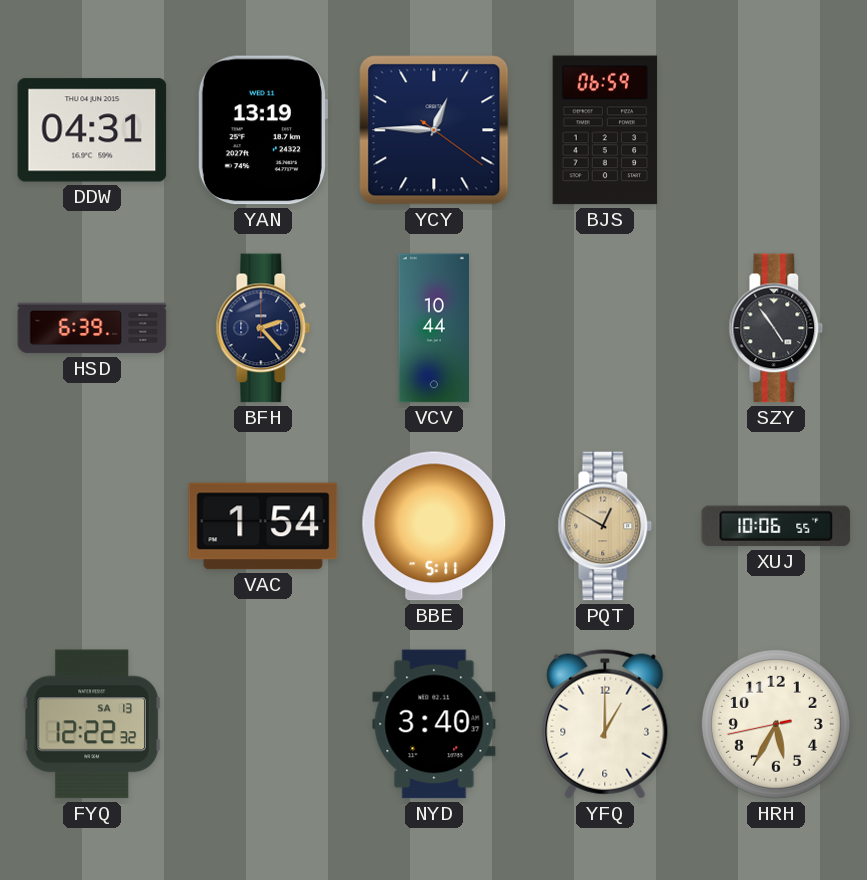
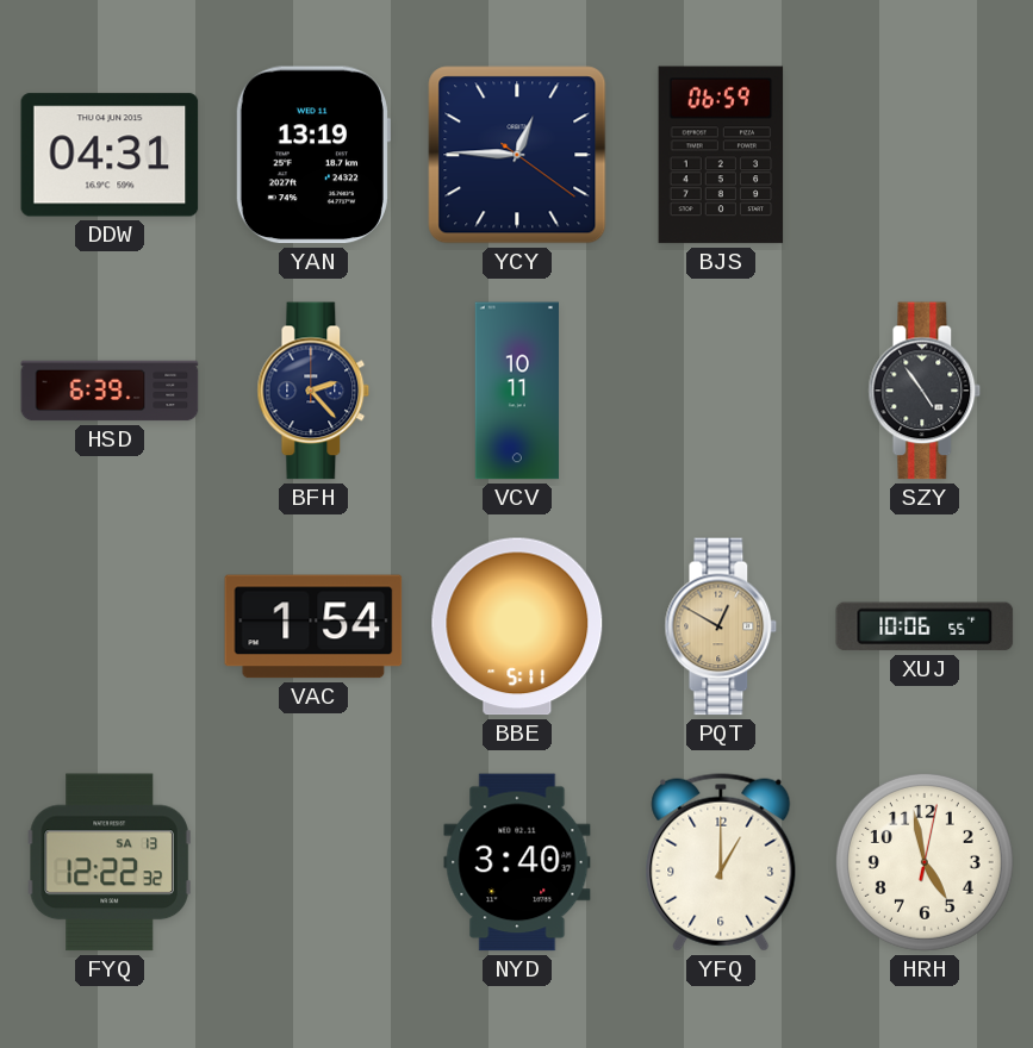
VCV: 10:44 -> 10:11
HRH: 5:34 -> 4:58
